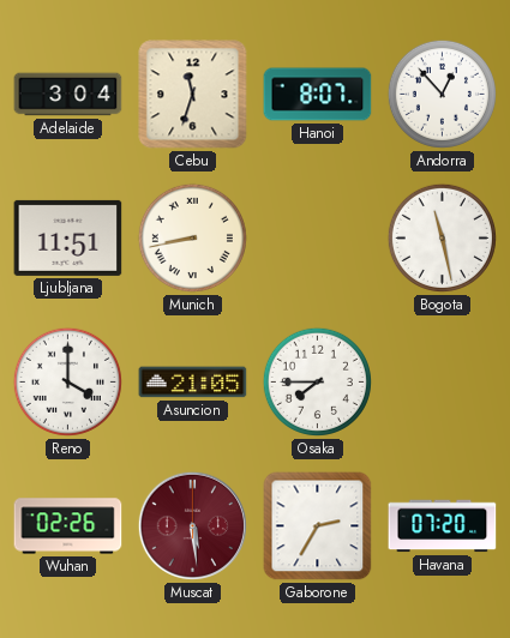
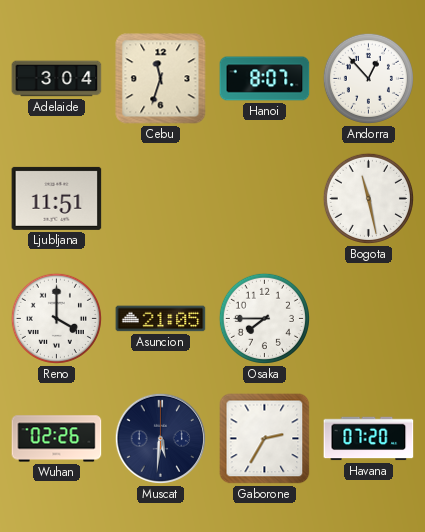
Munich: 8:43 -> none
Muscat: 5:29 -> 5:31
Muscat dial: burgundy -> navy
